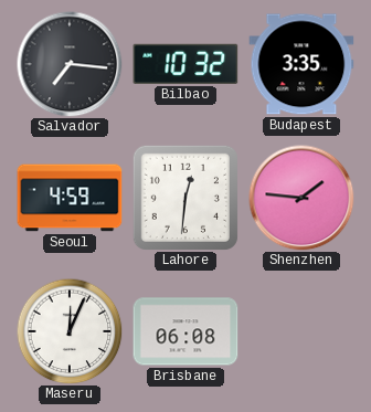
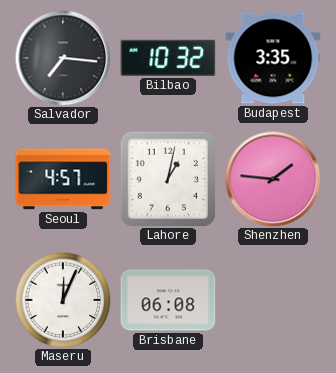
Seoul: 4:59 -> 4:57
Lahore: 12:31 -> 1:02
